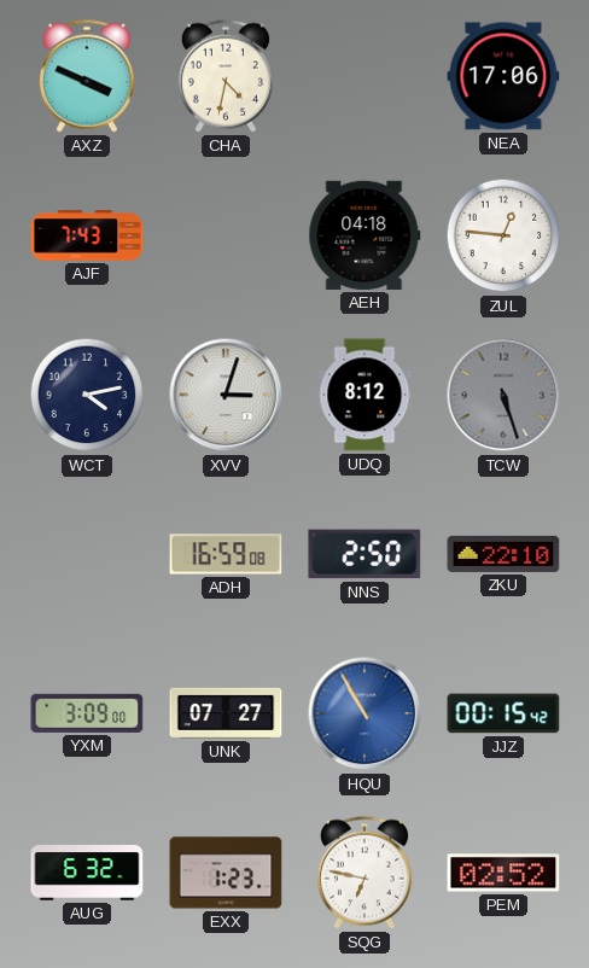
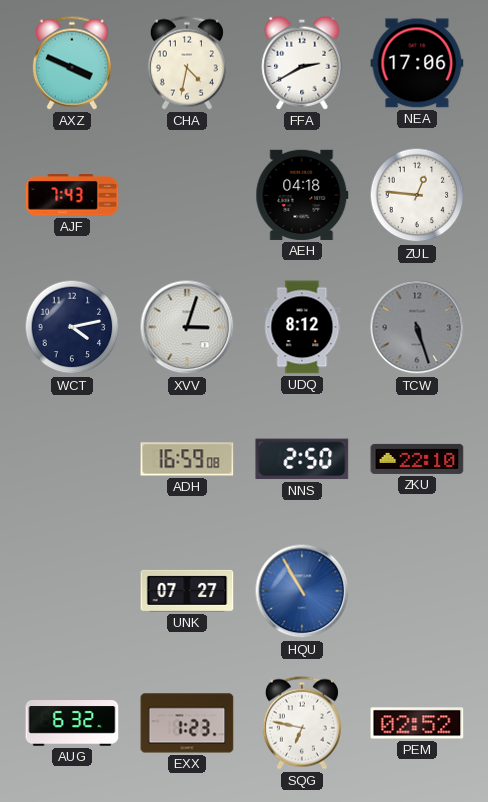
FFA: none -> 2:40
YXM: 3:09 -> none
JJZ: 00:15 -> none
